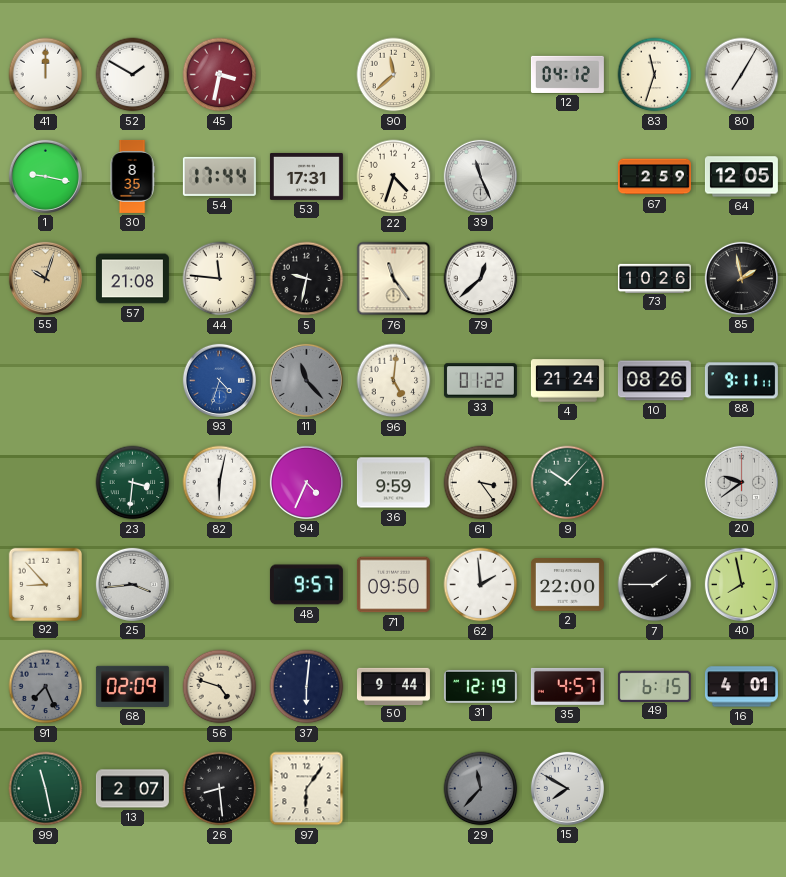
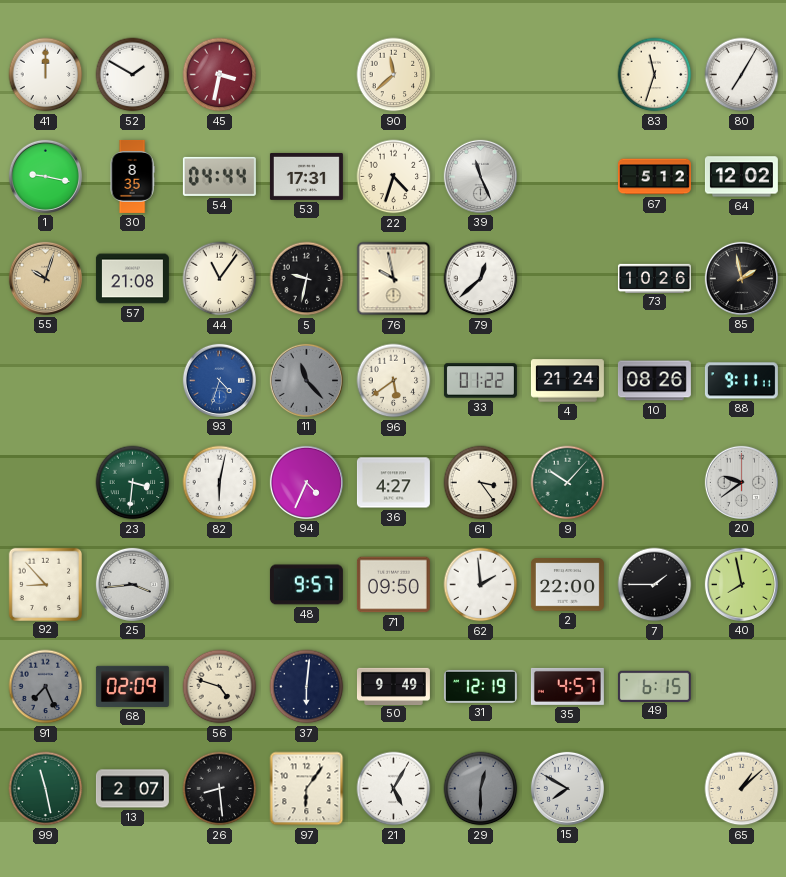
12: 04:12 -> none
54: 17:44 -> 04:44
67: 2:59 -> 5:12
64: 12:05 -> 12:02
44: 11:46 -> 11:06
76: 11:24 -> 9:58
96: 5:01 -> 5:39
36: 9:59 -> 4:27
50: 9:44 -> 9:49
16: 4:01 -> none
21: none -> 5:05
29: 11:37 -> 12:30
65: none -> 1:08
